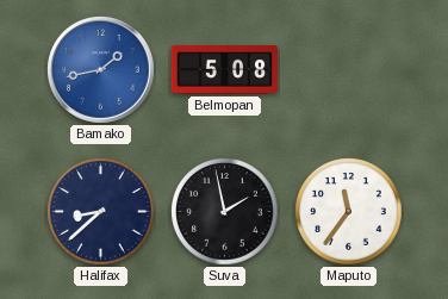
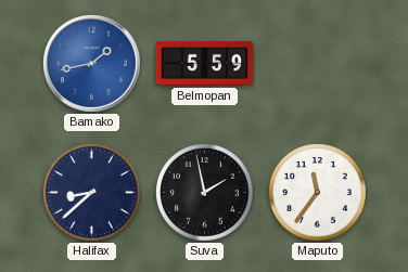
Belmopan: 5:08 -> 5:59
